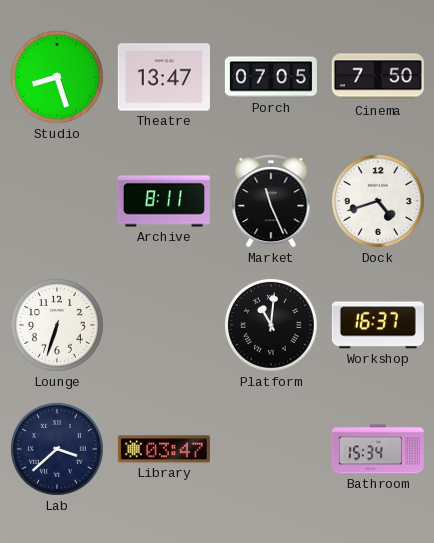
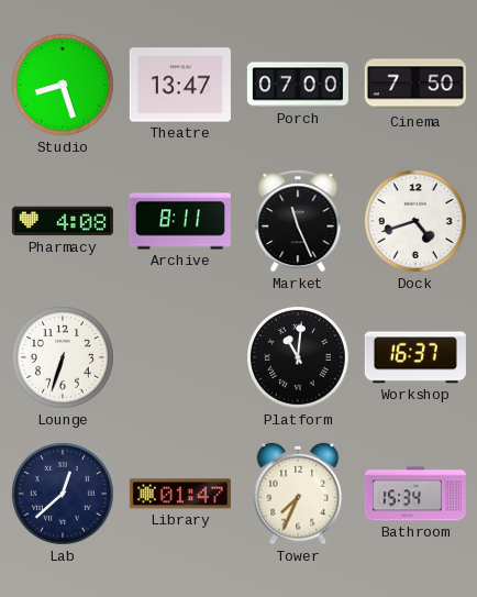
Porch: 07:05 -> 07:00
Pharmacy: none -> 4:08
Lab: 3:38 -> 12:38
Library: 03:47 -> 01:47
Tower: none -> 7:34
